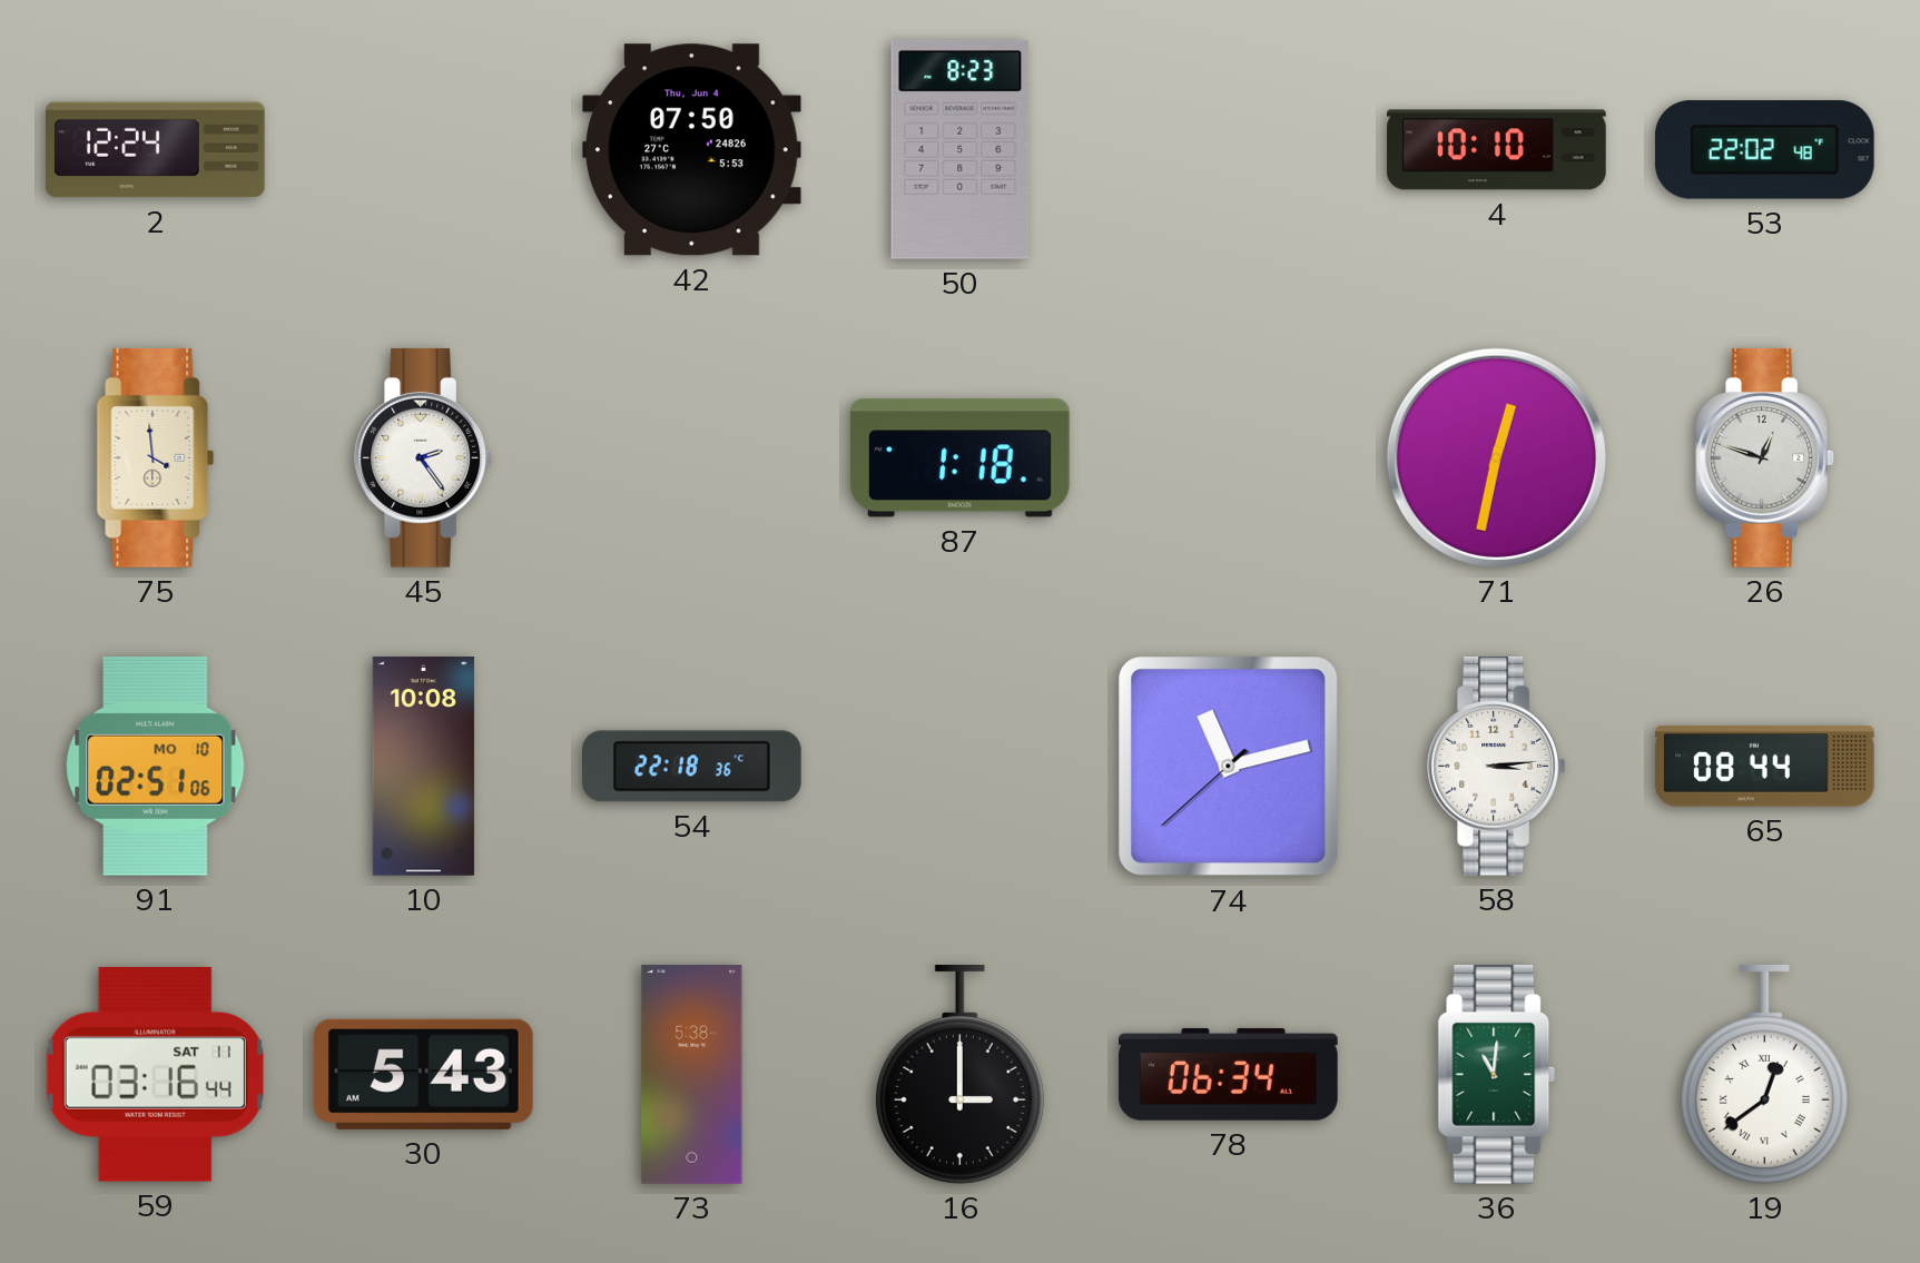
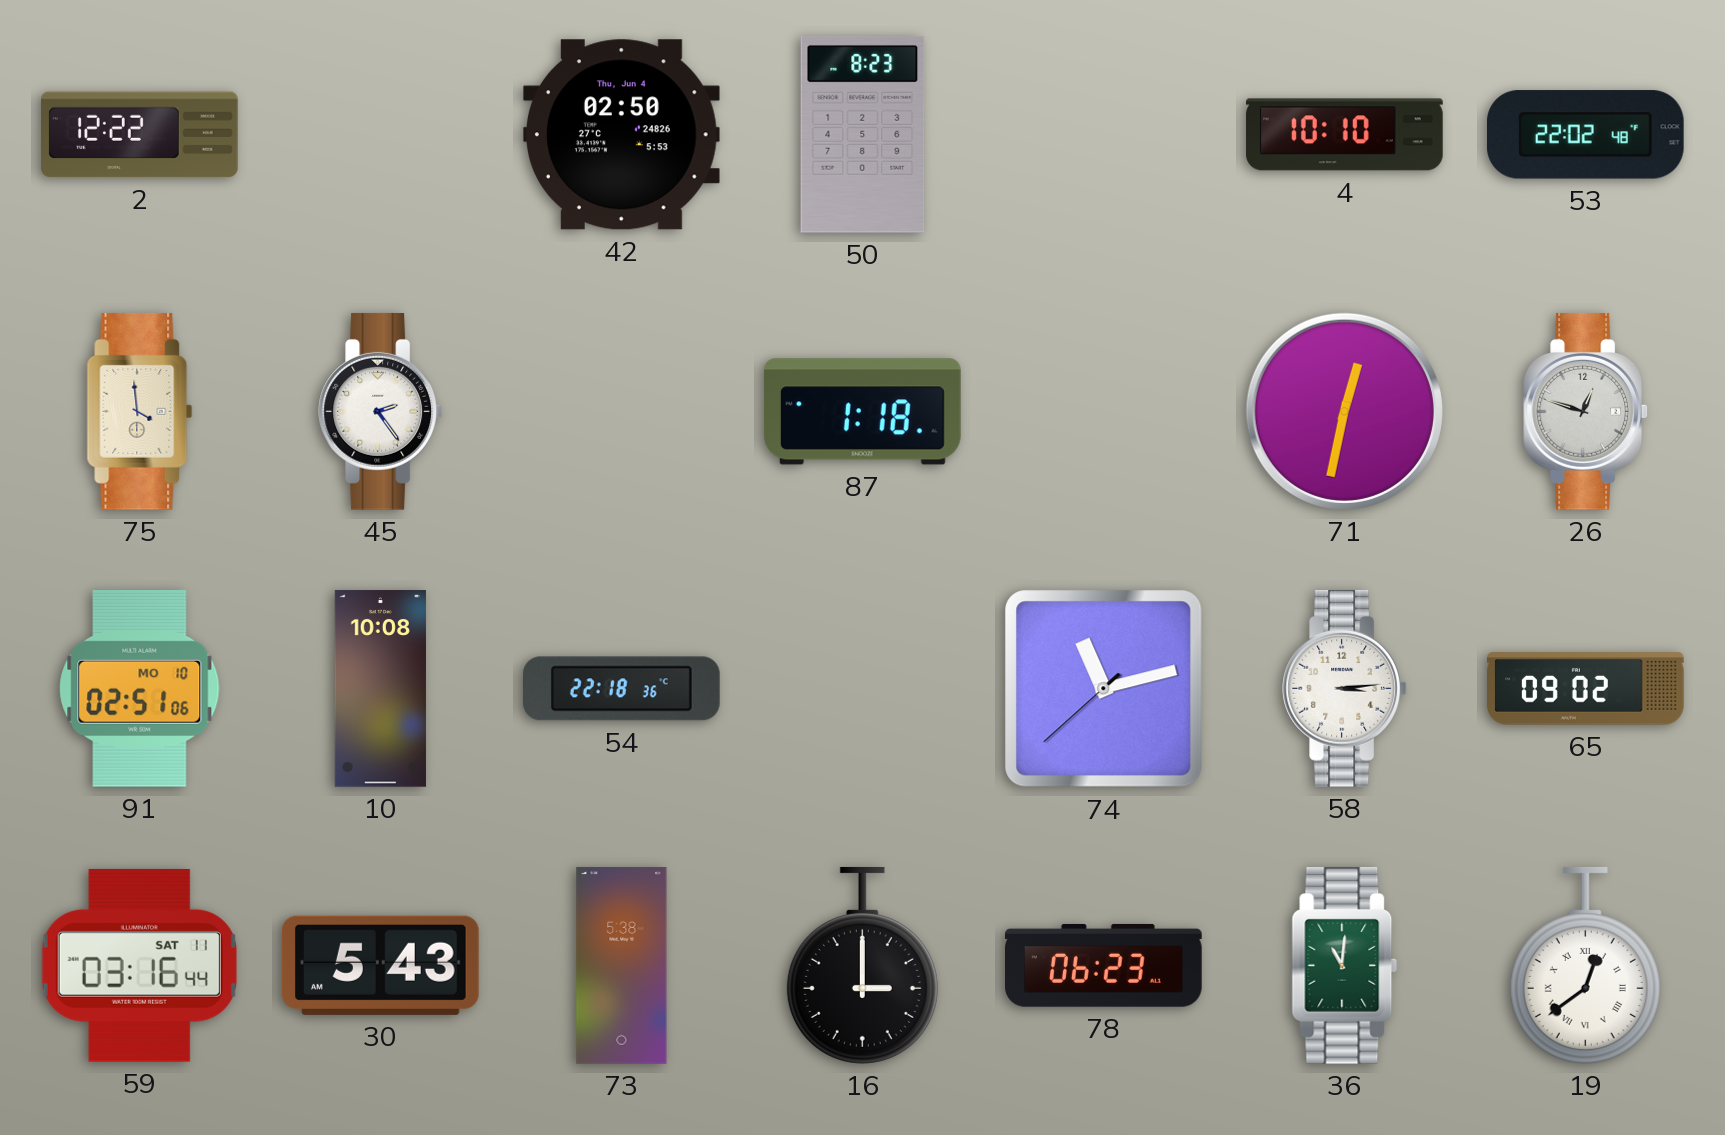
2: 12:24 -> 12:22
42: 07:50 -> 02:50
65: 08:44 -> 09:02
78: 06:34 -> 06:23
